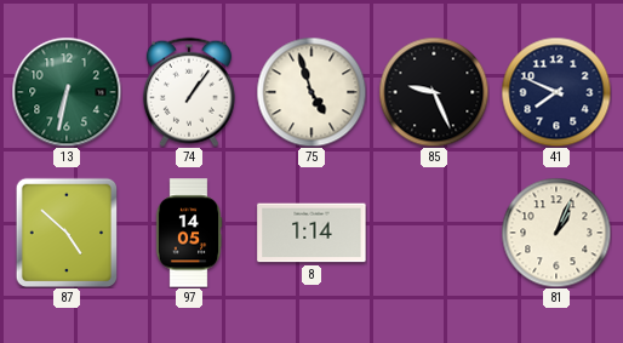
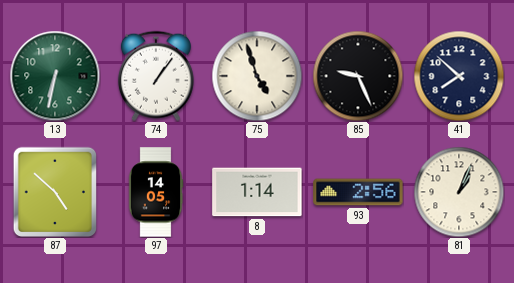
41: 7:49 -> 7:52
93: none -> 2:56
